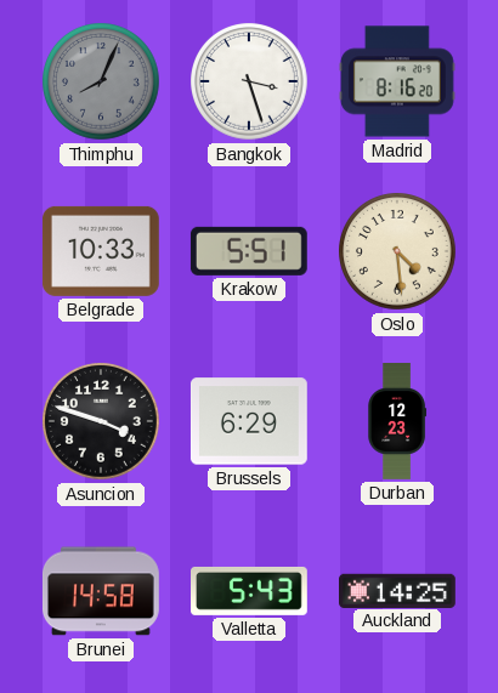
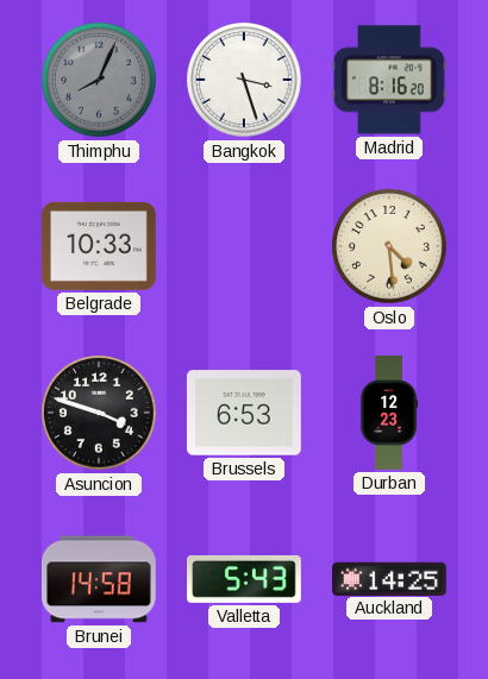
Krakow: 5:51 -> none
Brussels: 6:29 -> 6:53
